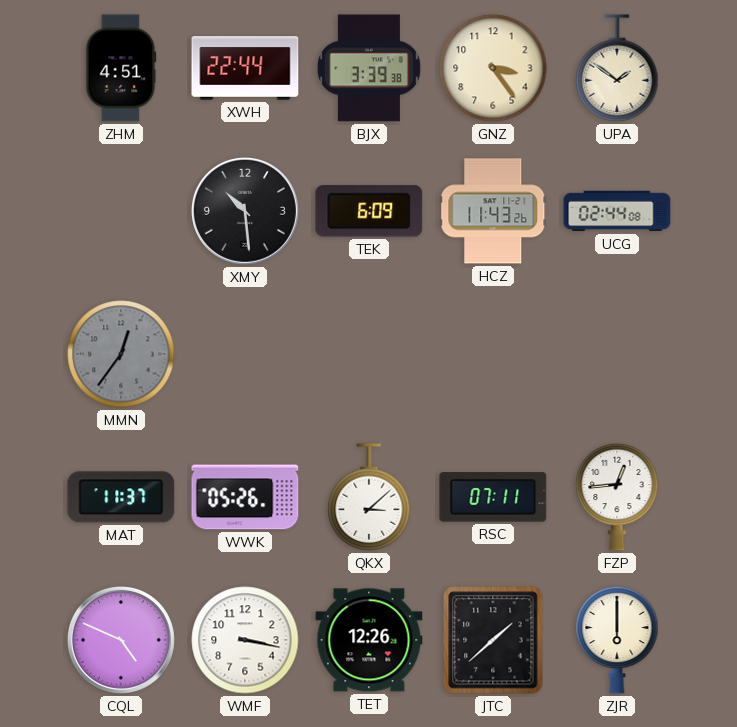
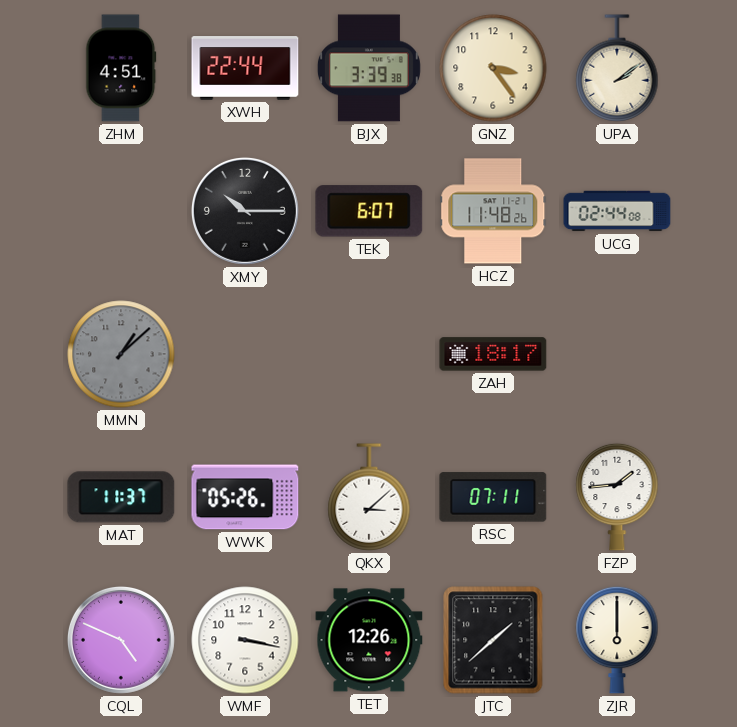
UPA: 1:51 -> 2:09
XMY: 10:29 -> 10:15
TEK: 6:09 -> 6:07
HCZ: 11:43 -> 11:48
MMN: 12:36 -> 1:08
ZAH: none -> 18:17
FZP: 12:44 -> 1:44
